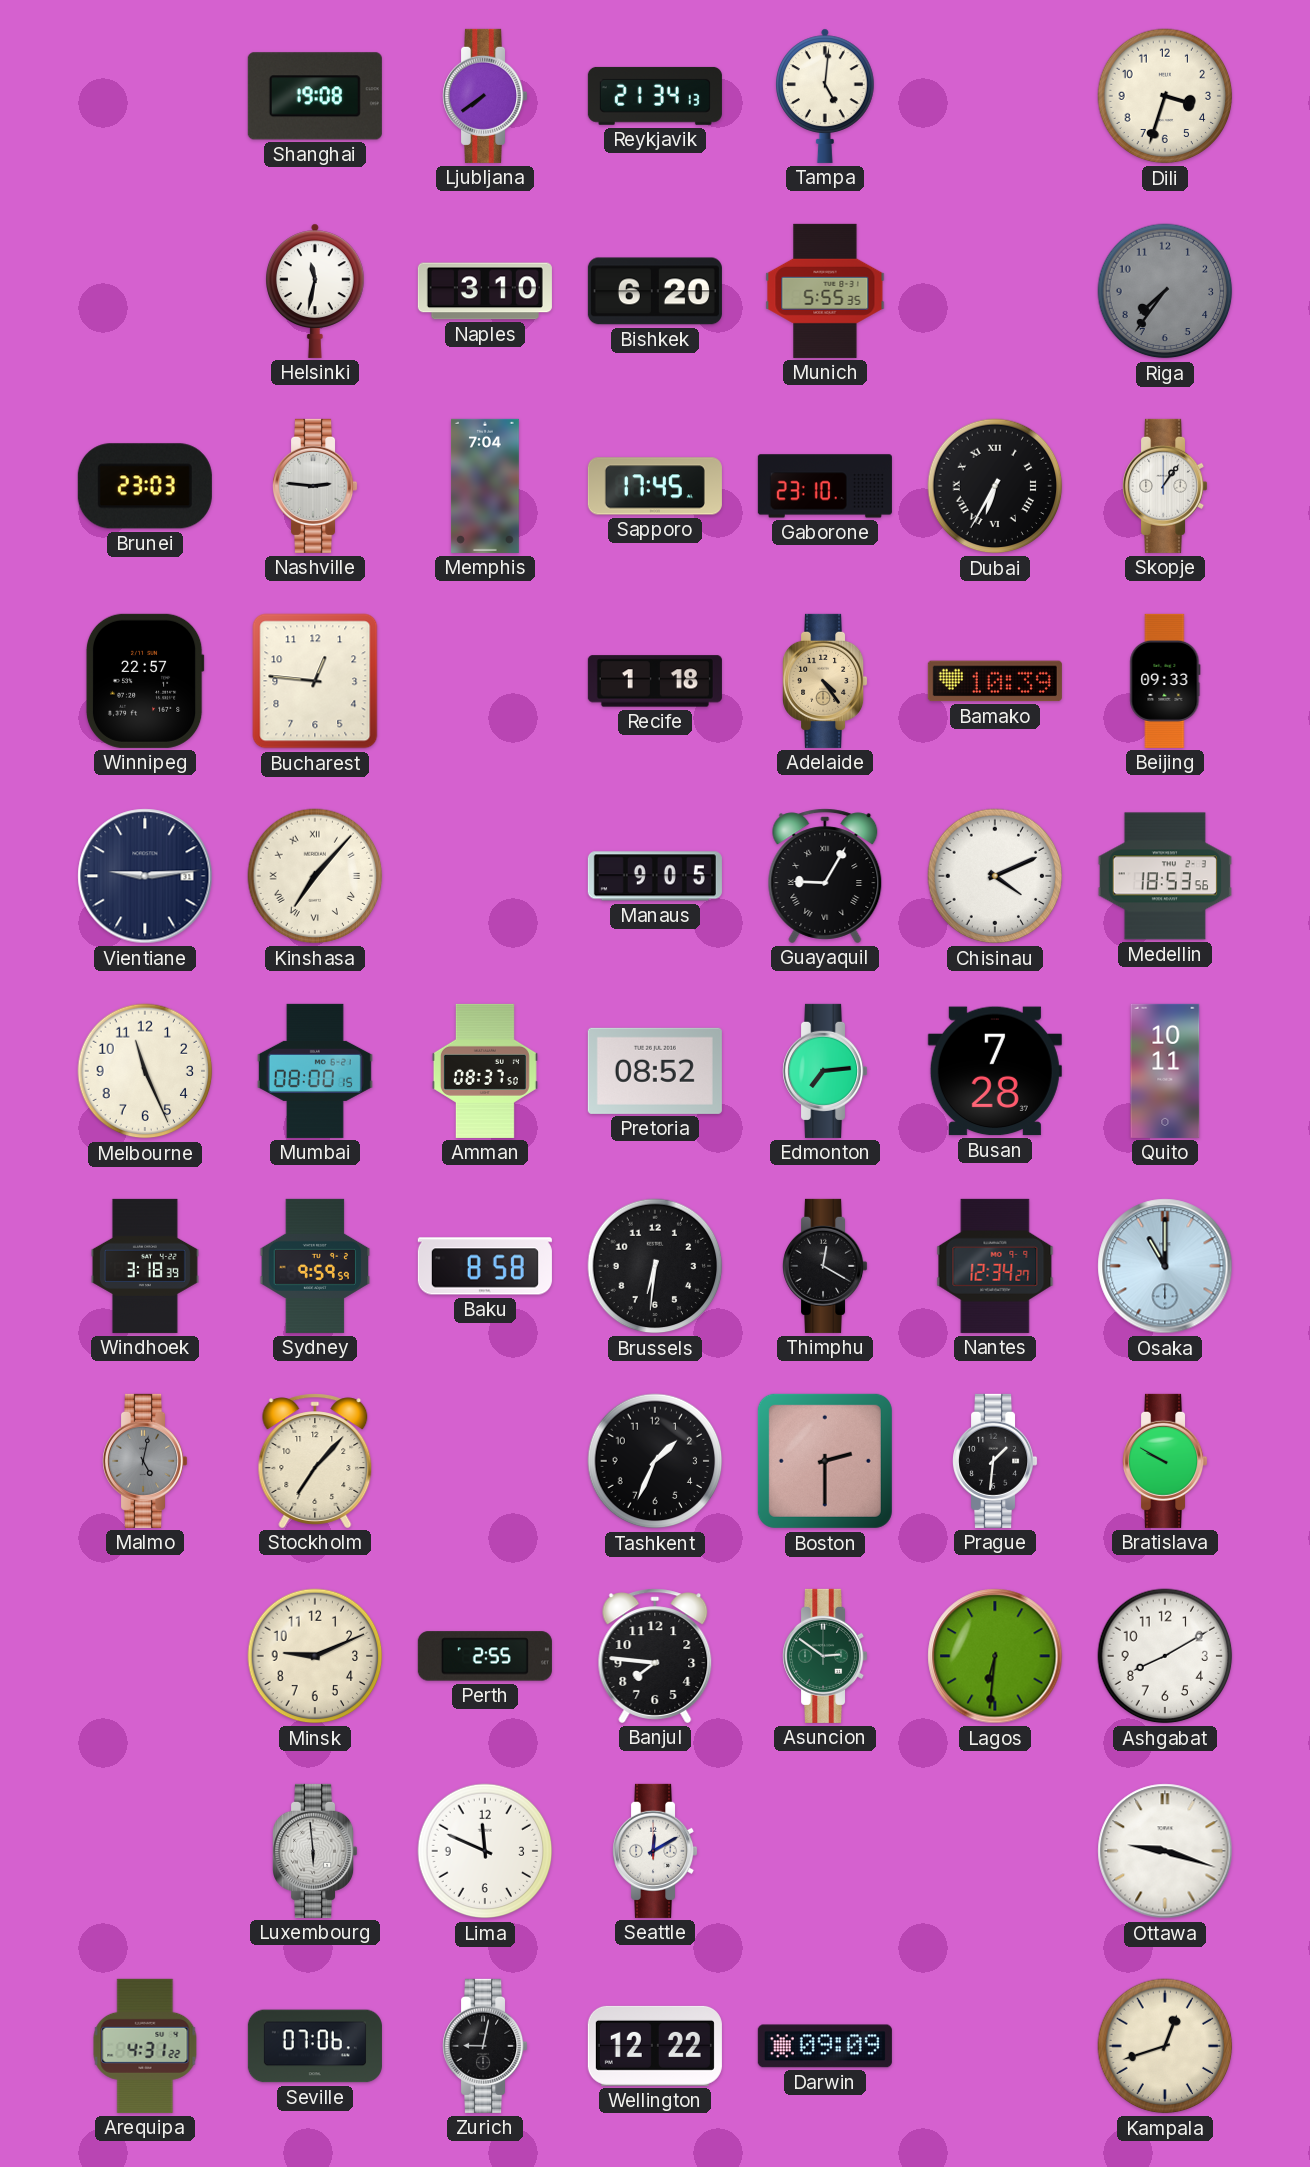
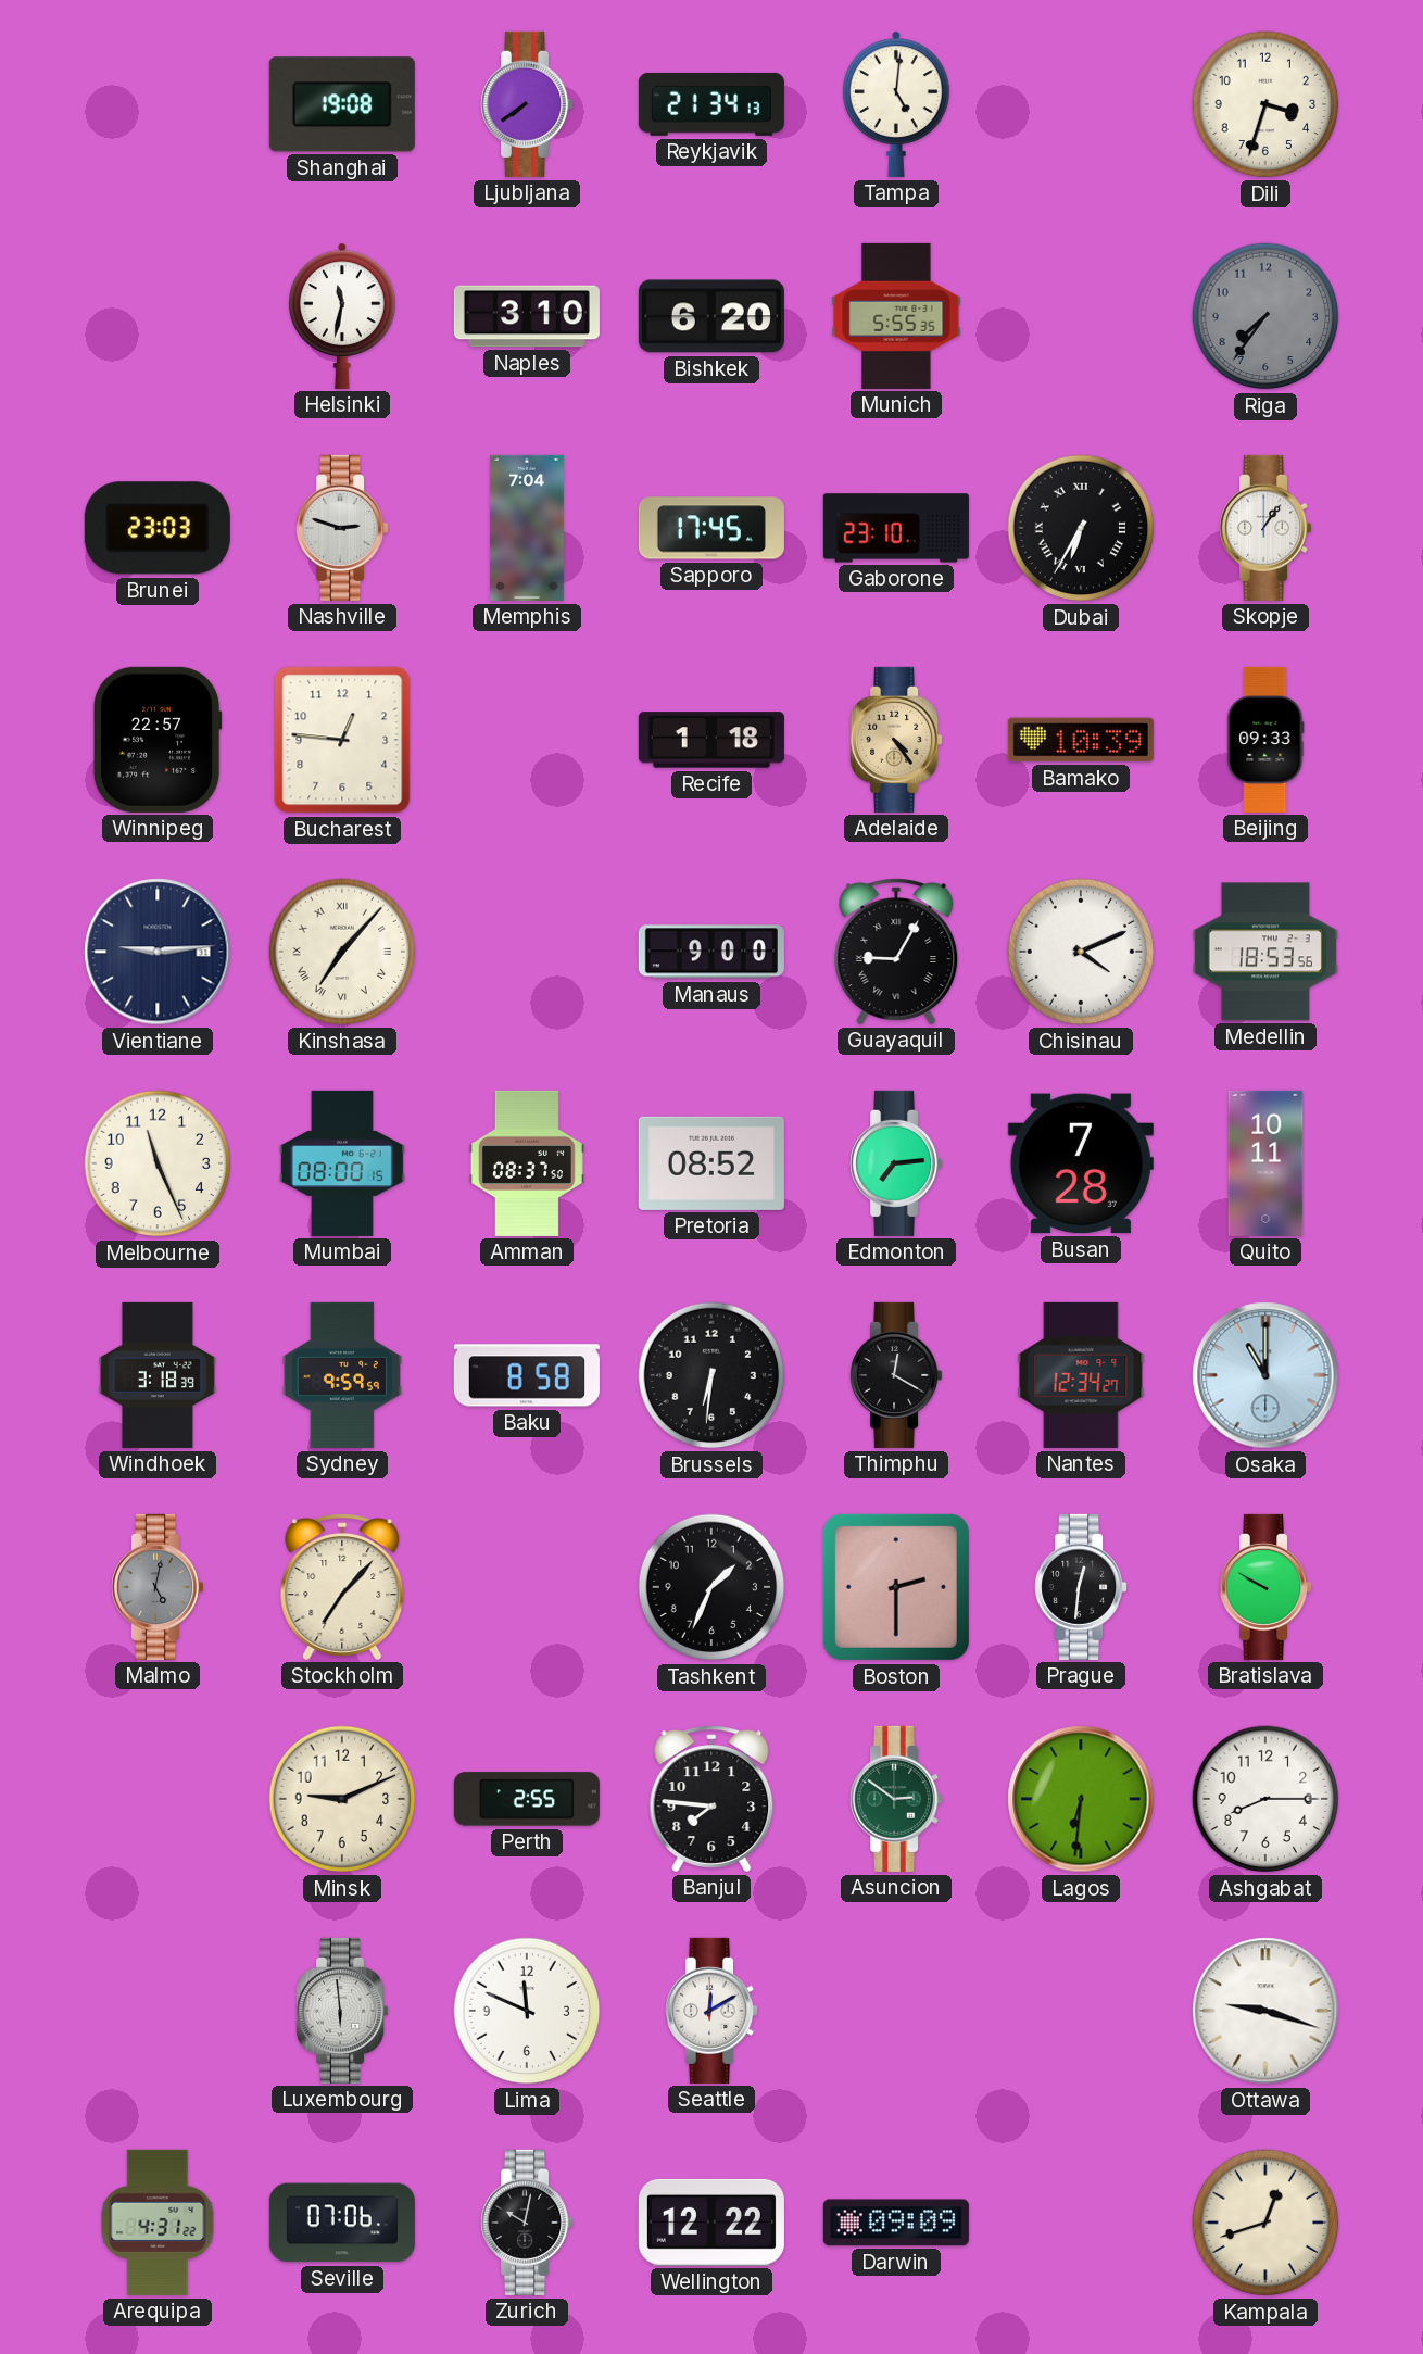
Nashville: 2:46 -> 2:48
Manaus: 9:05 -> 9:00
Prague: 1:31 -> 12:31
Ashgabat: 8:10 -> 8:15
Zurich: 9:02 -> 10:02
